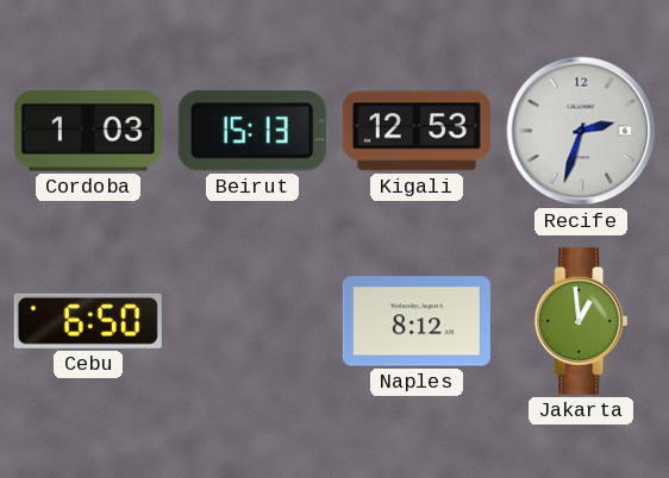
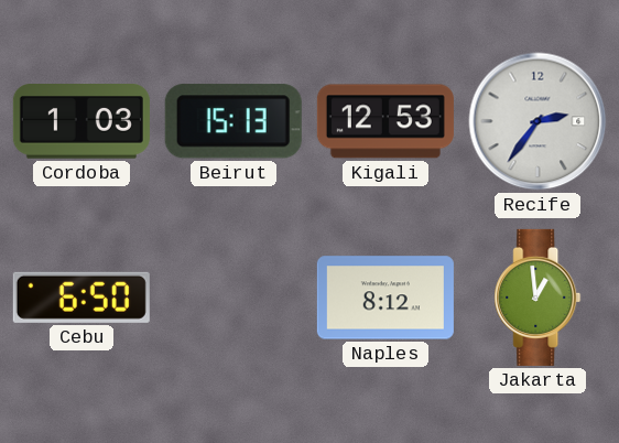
Recife: 2:33 -> 2:36
